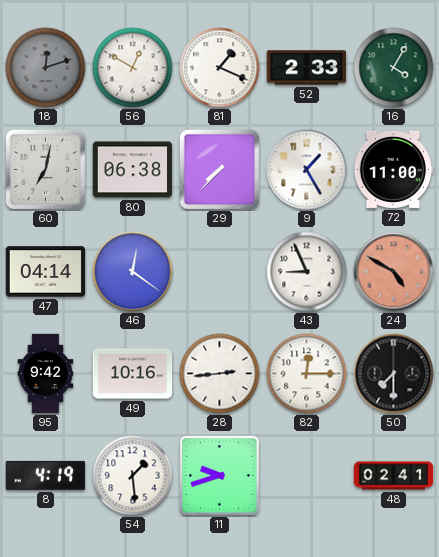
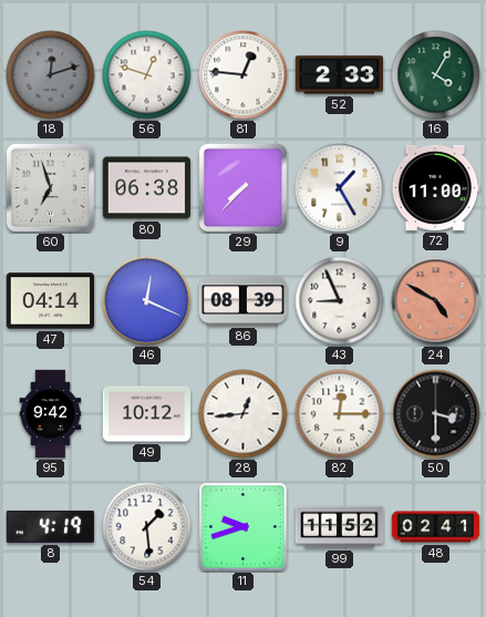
56: 12:50 -> 12:48
81: 1:19 -> 12:46
60: 7:02 -> 6:57
46: 12:21 -> 12:19
86: none -> 08:39
49: 10:16 -> 10:12
28: 2:44 -> 12:44
50: 7:30 -> 3:30
99: none -> 11:52
